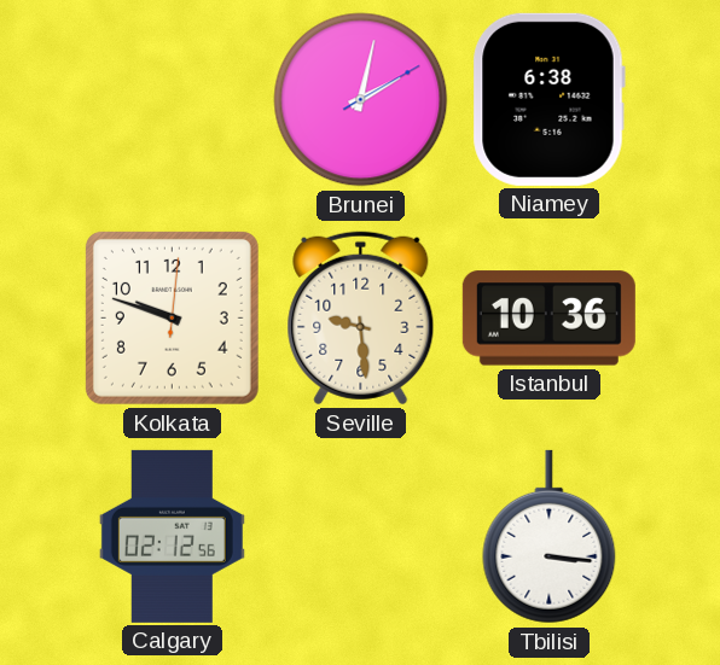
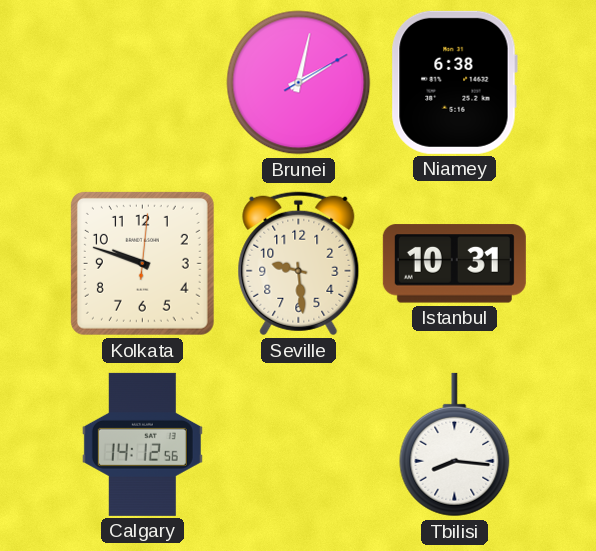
Istanbul: 10:36 -> 10:31
Calgary: 02:12 -> 14:12
Tbilisi: 3:16 -> 8:16
